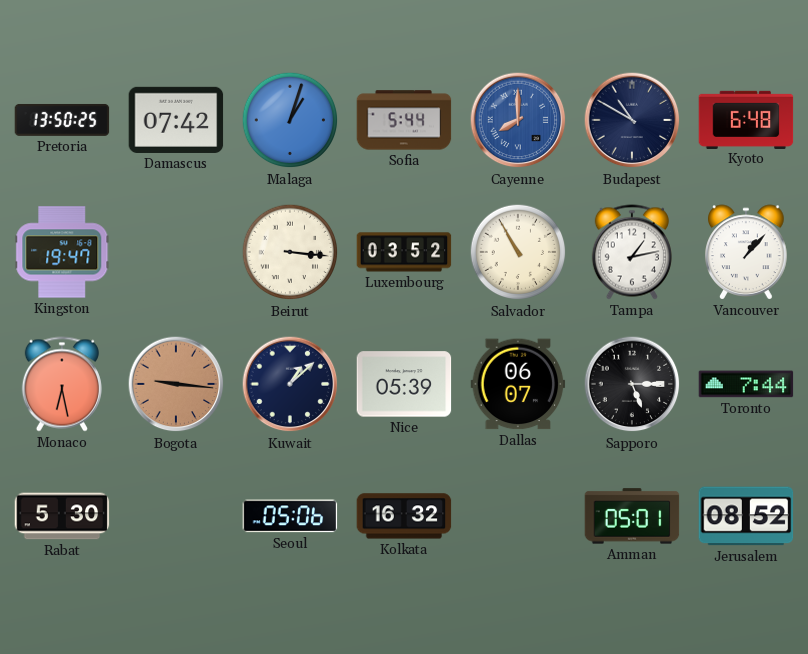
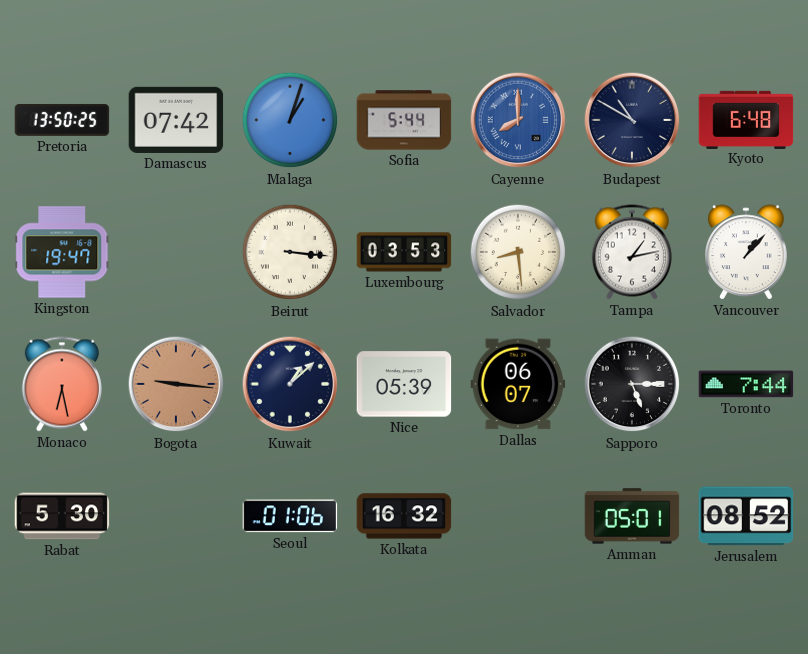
Luxembourg: 03:52 -> 03:53
Salvador: 10:55 -> 8:29
Seoul: 05:06 -> 01:06
